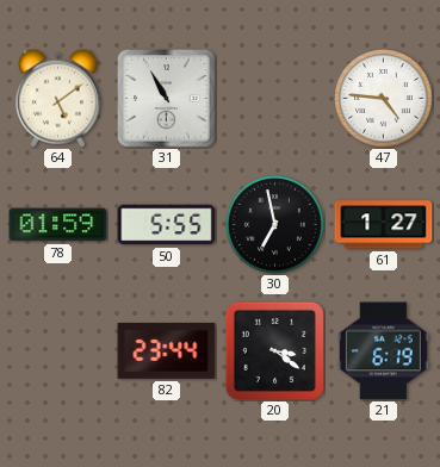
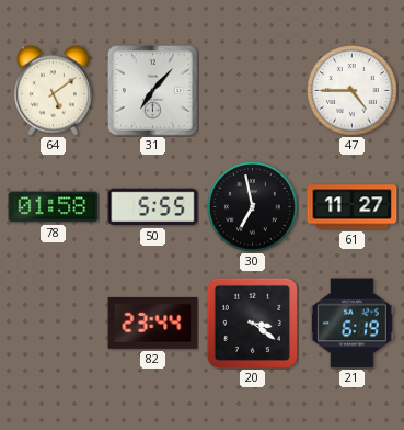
31: 10:55 -> 7:07
47: 4:46 -> 4:45
78: 01:59 -> 01:58
61: 1:27 -> 11:27
